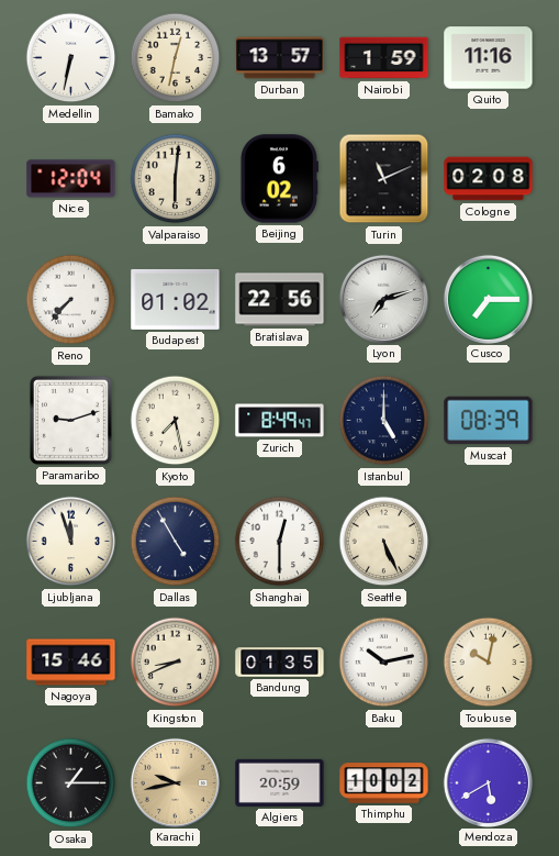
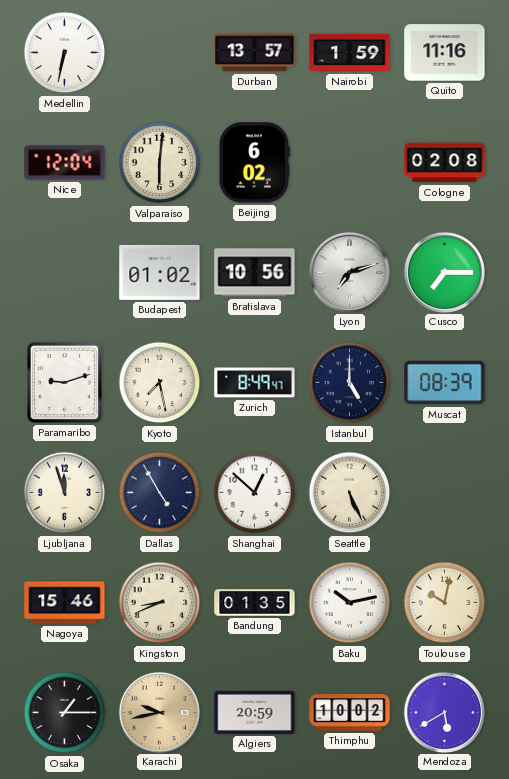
Bamako: 12:32 -> none
Turin: 11:11 -> none
Reno: 7:37 -> none
Bratislava: 22:56 -> 10:56
Shanghai: 12:30 -> 12:52
